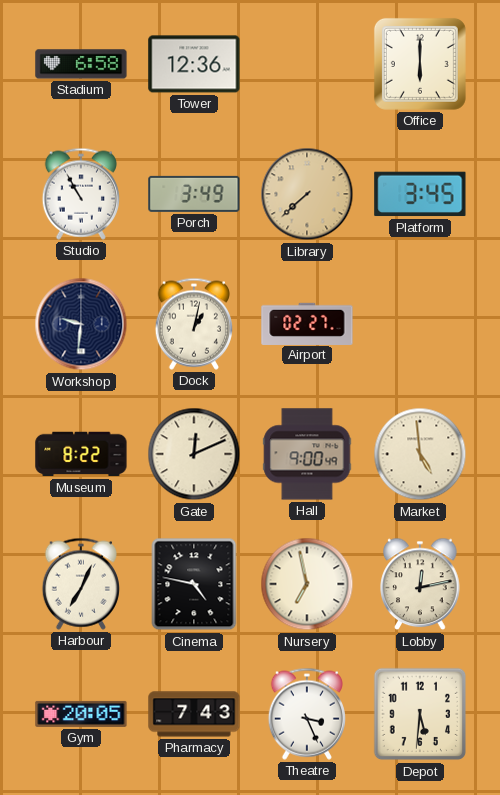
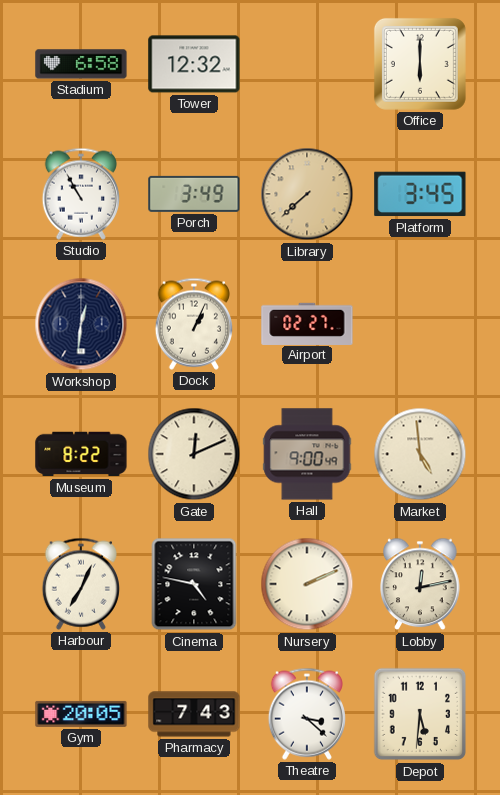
Tower: 12:36 -> 12:32
Workshop: 9:31 -> 12:31
Dock: 1:02 -> 1:04
Nursery: 6:58 -> 2:11
Theatre: 3:26 -> 3:22
